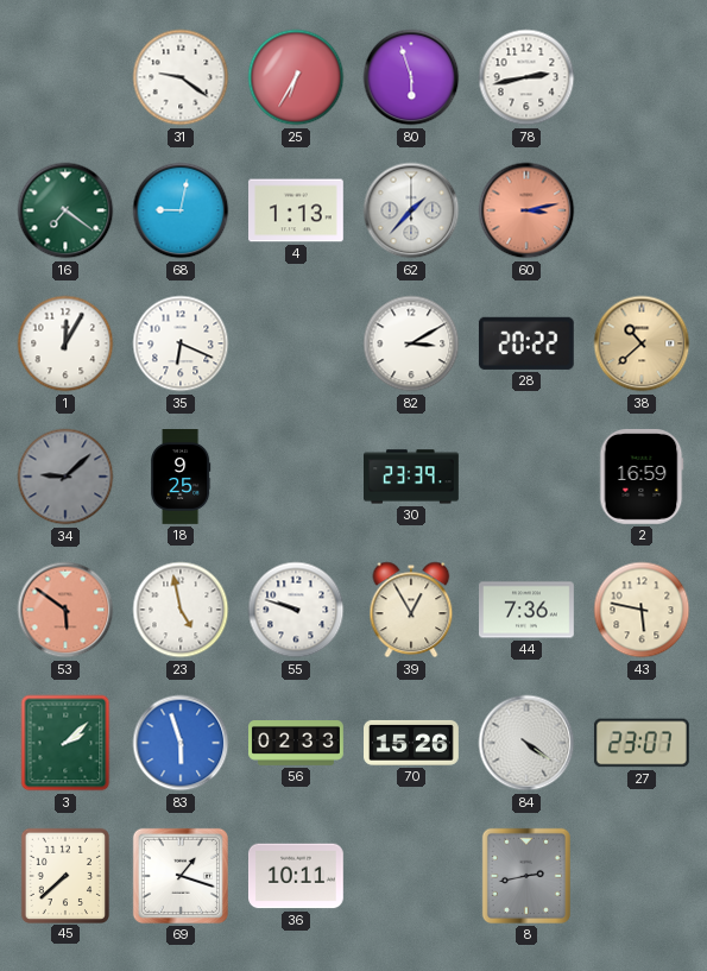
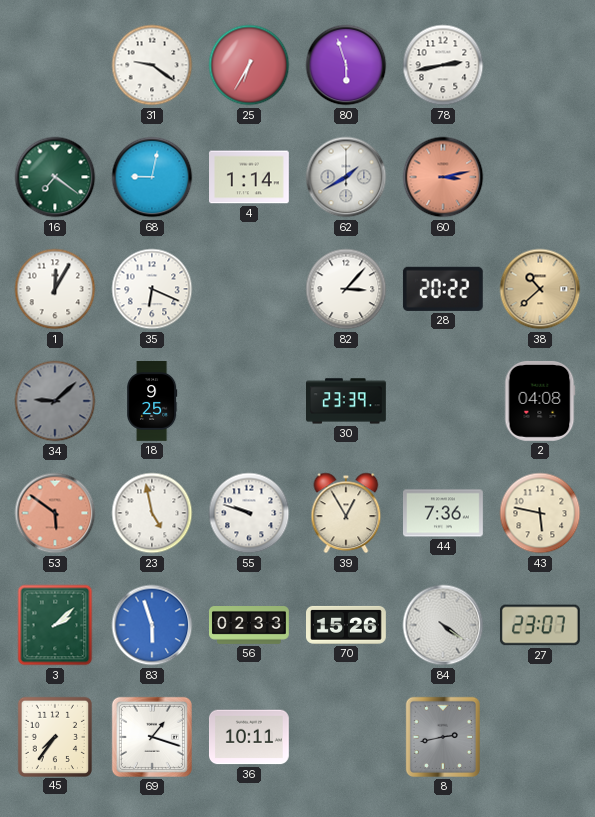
4: 1:13 -> 1:14
62: 1:37 -> 1:40
82: 3:10 -> 3:07
2: 16:59 -> 04:08
45: 7:38 -> 7:36
